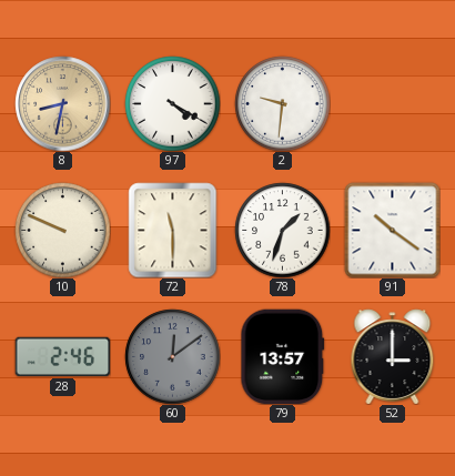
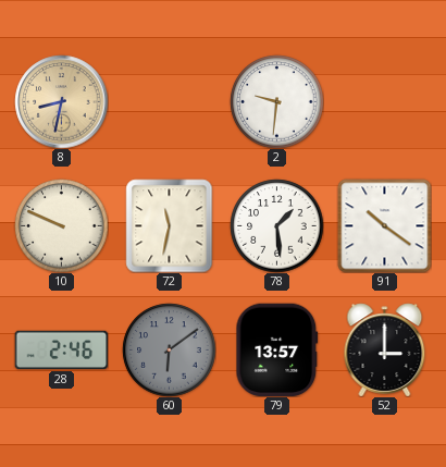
97: 4:20 -> none
72: 11:30 -> 11:32
78: 1:33 -> 1:29
60: 12:09 -> 6:09
